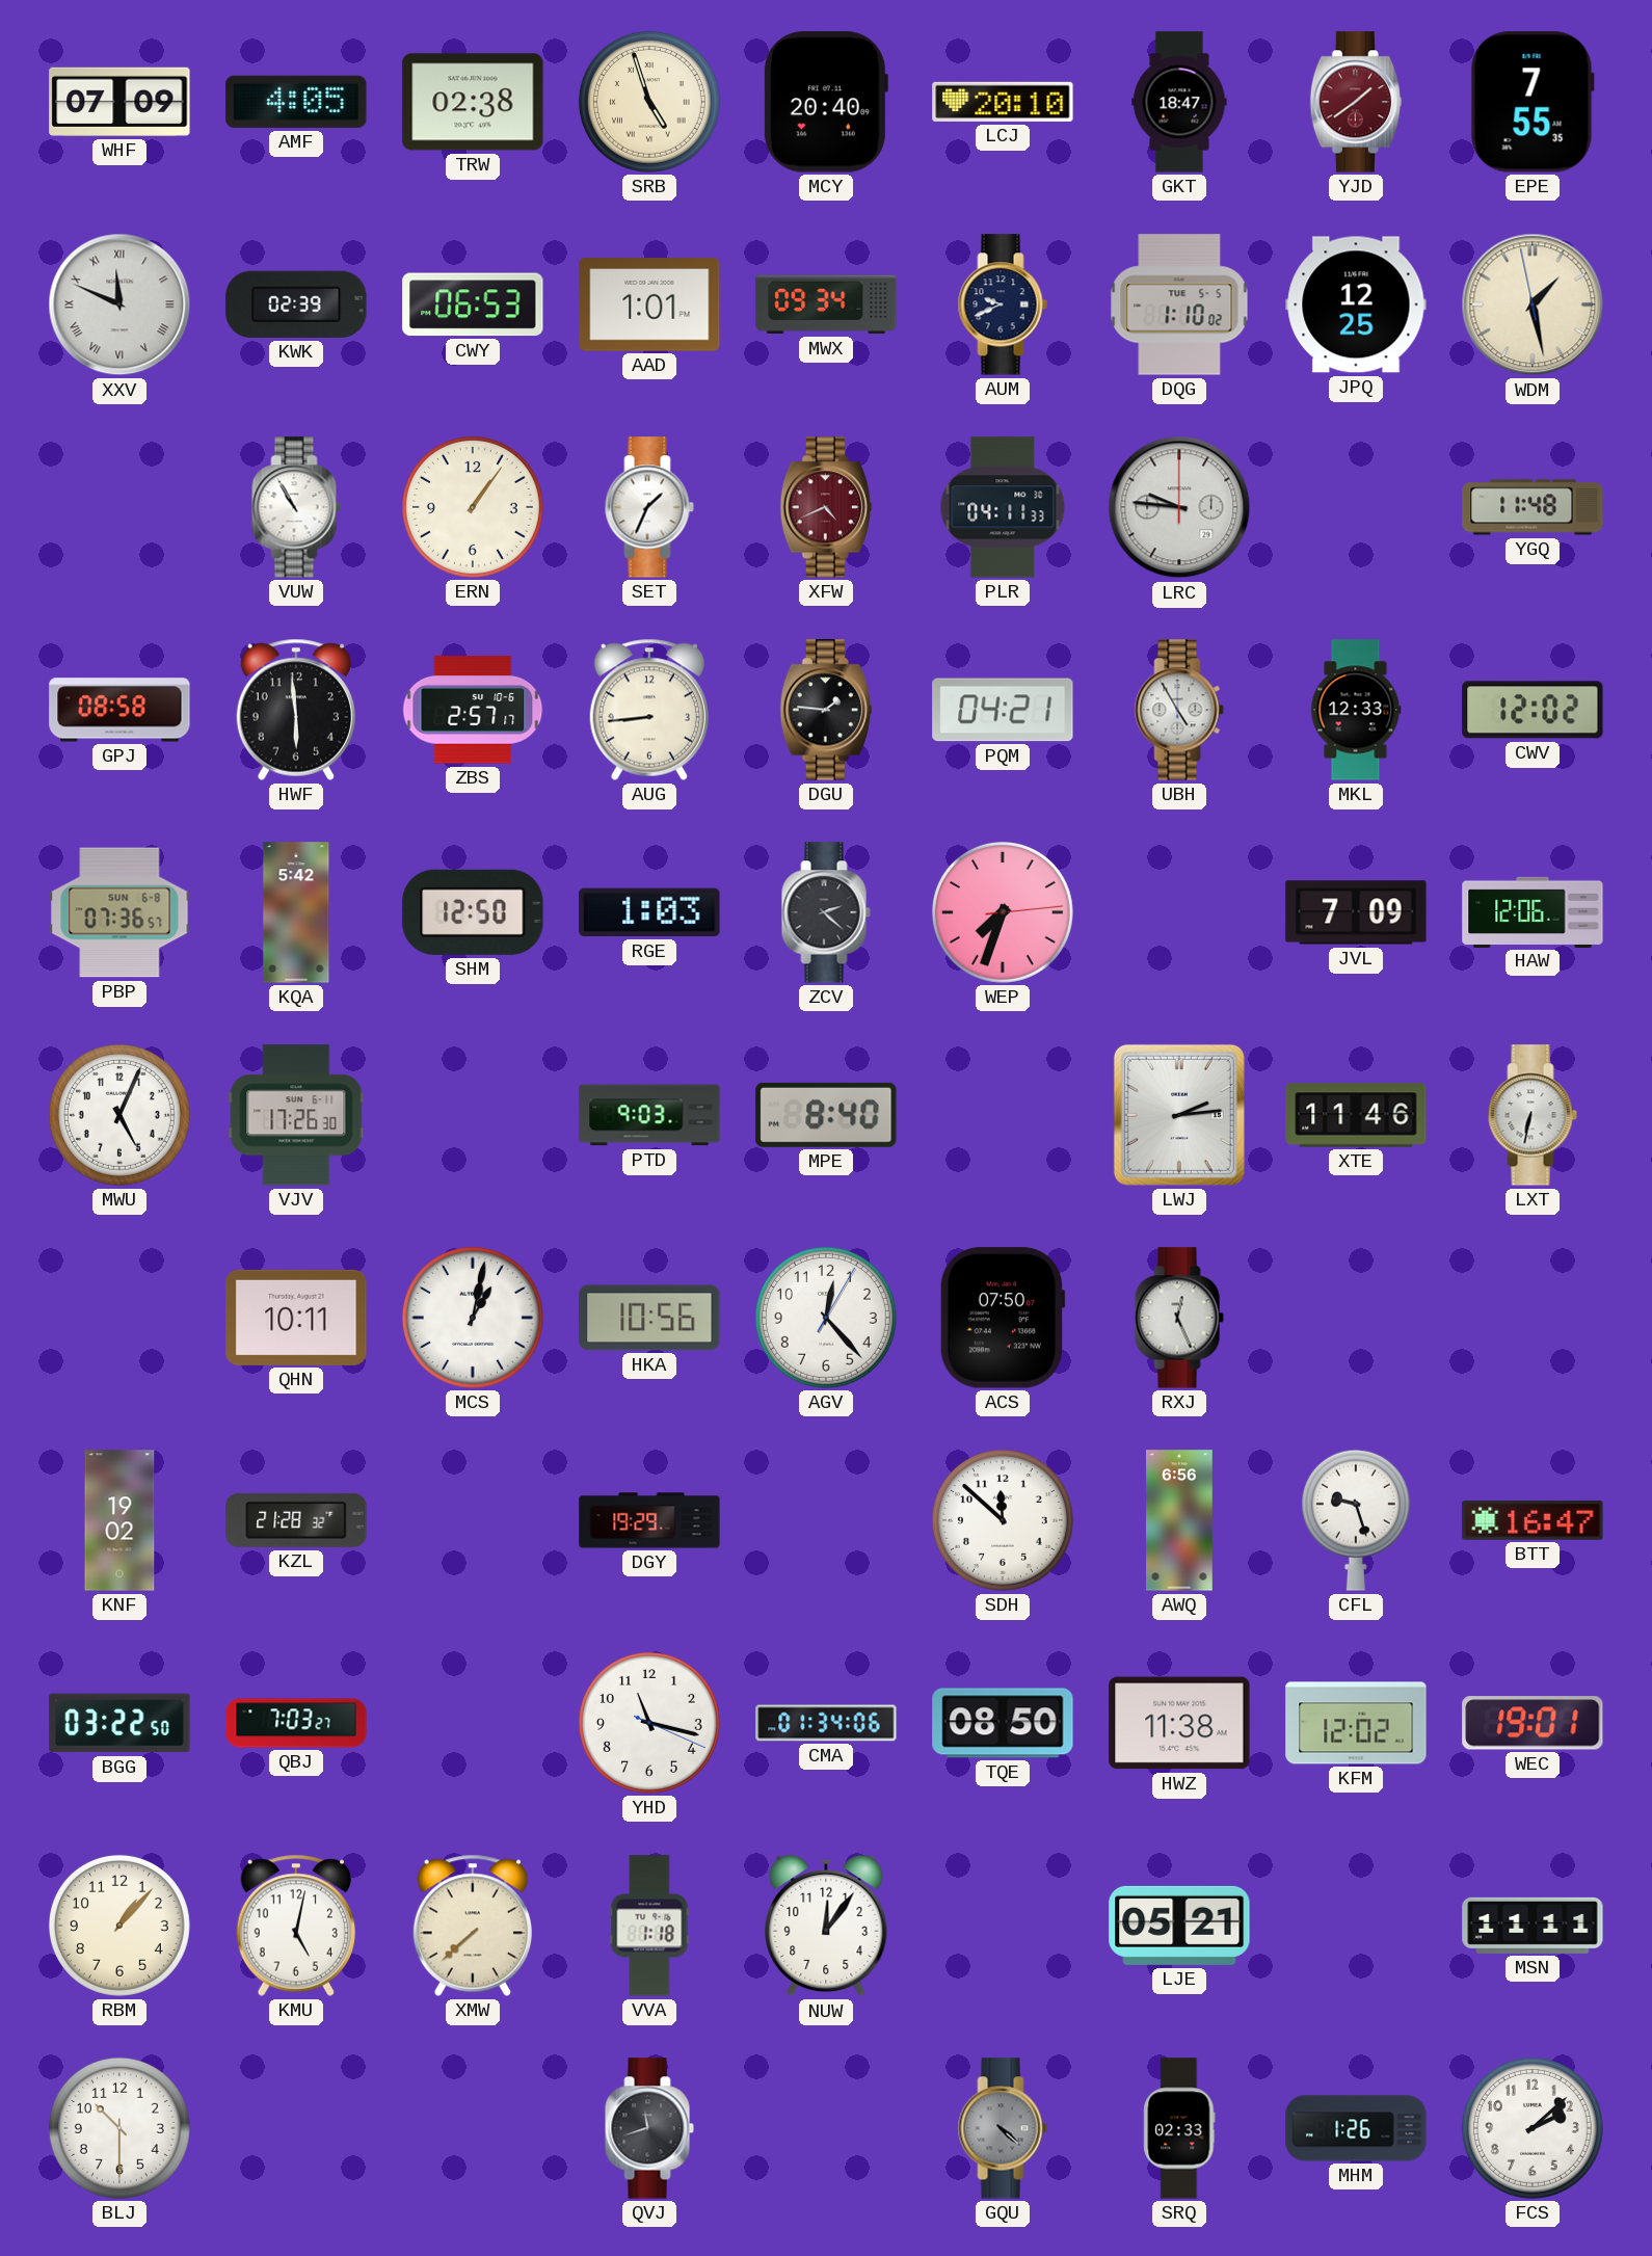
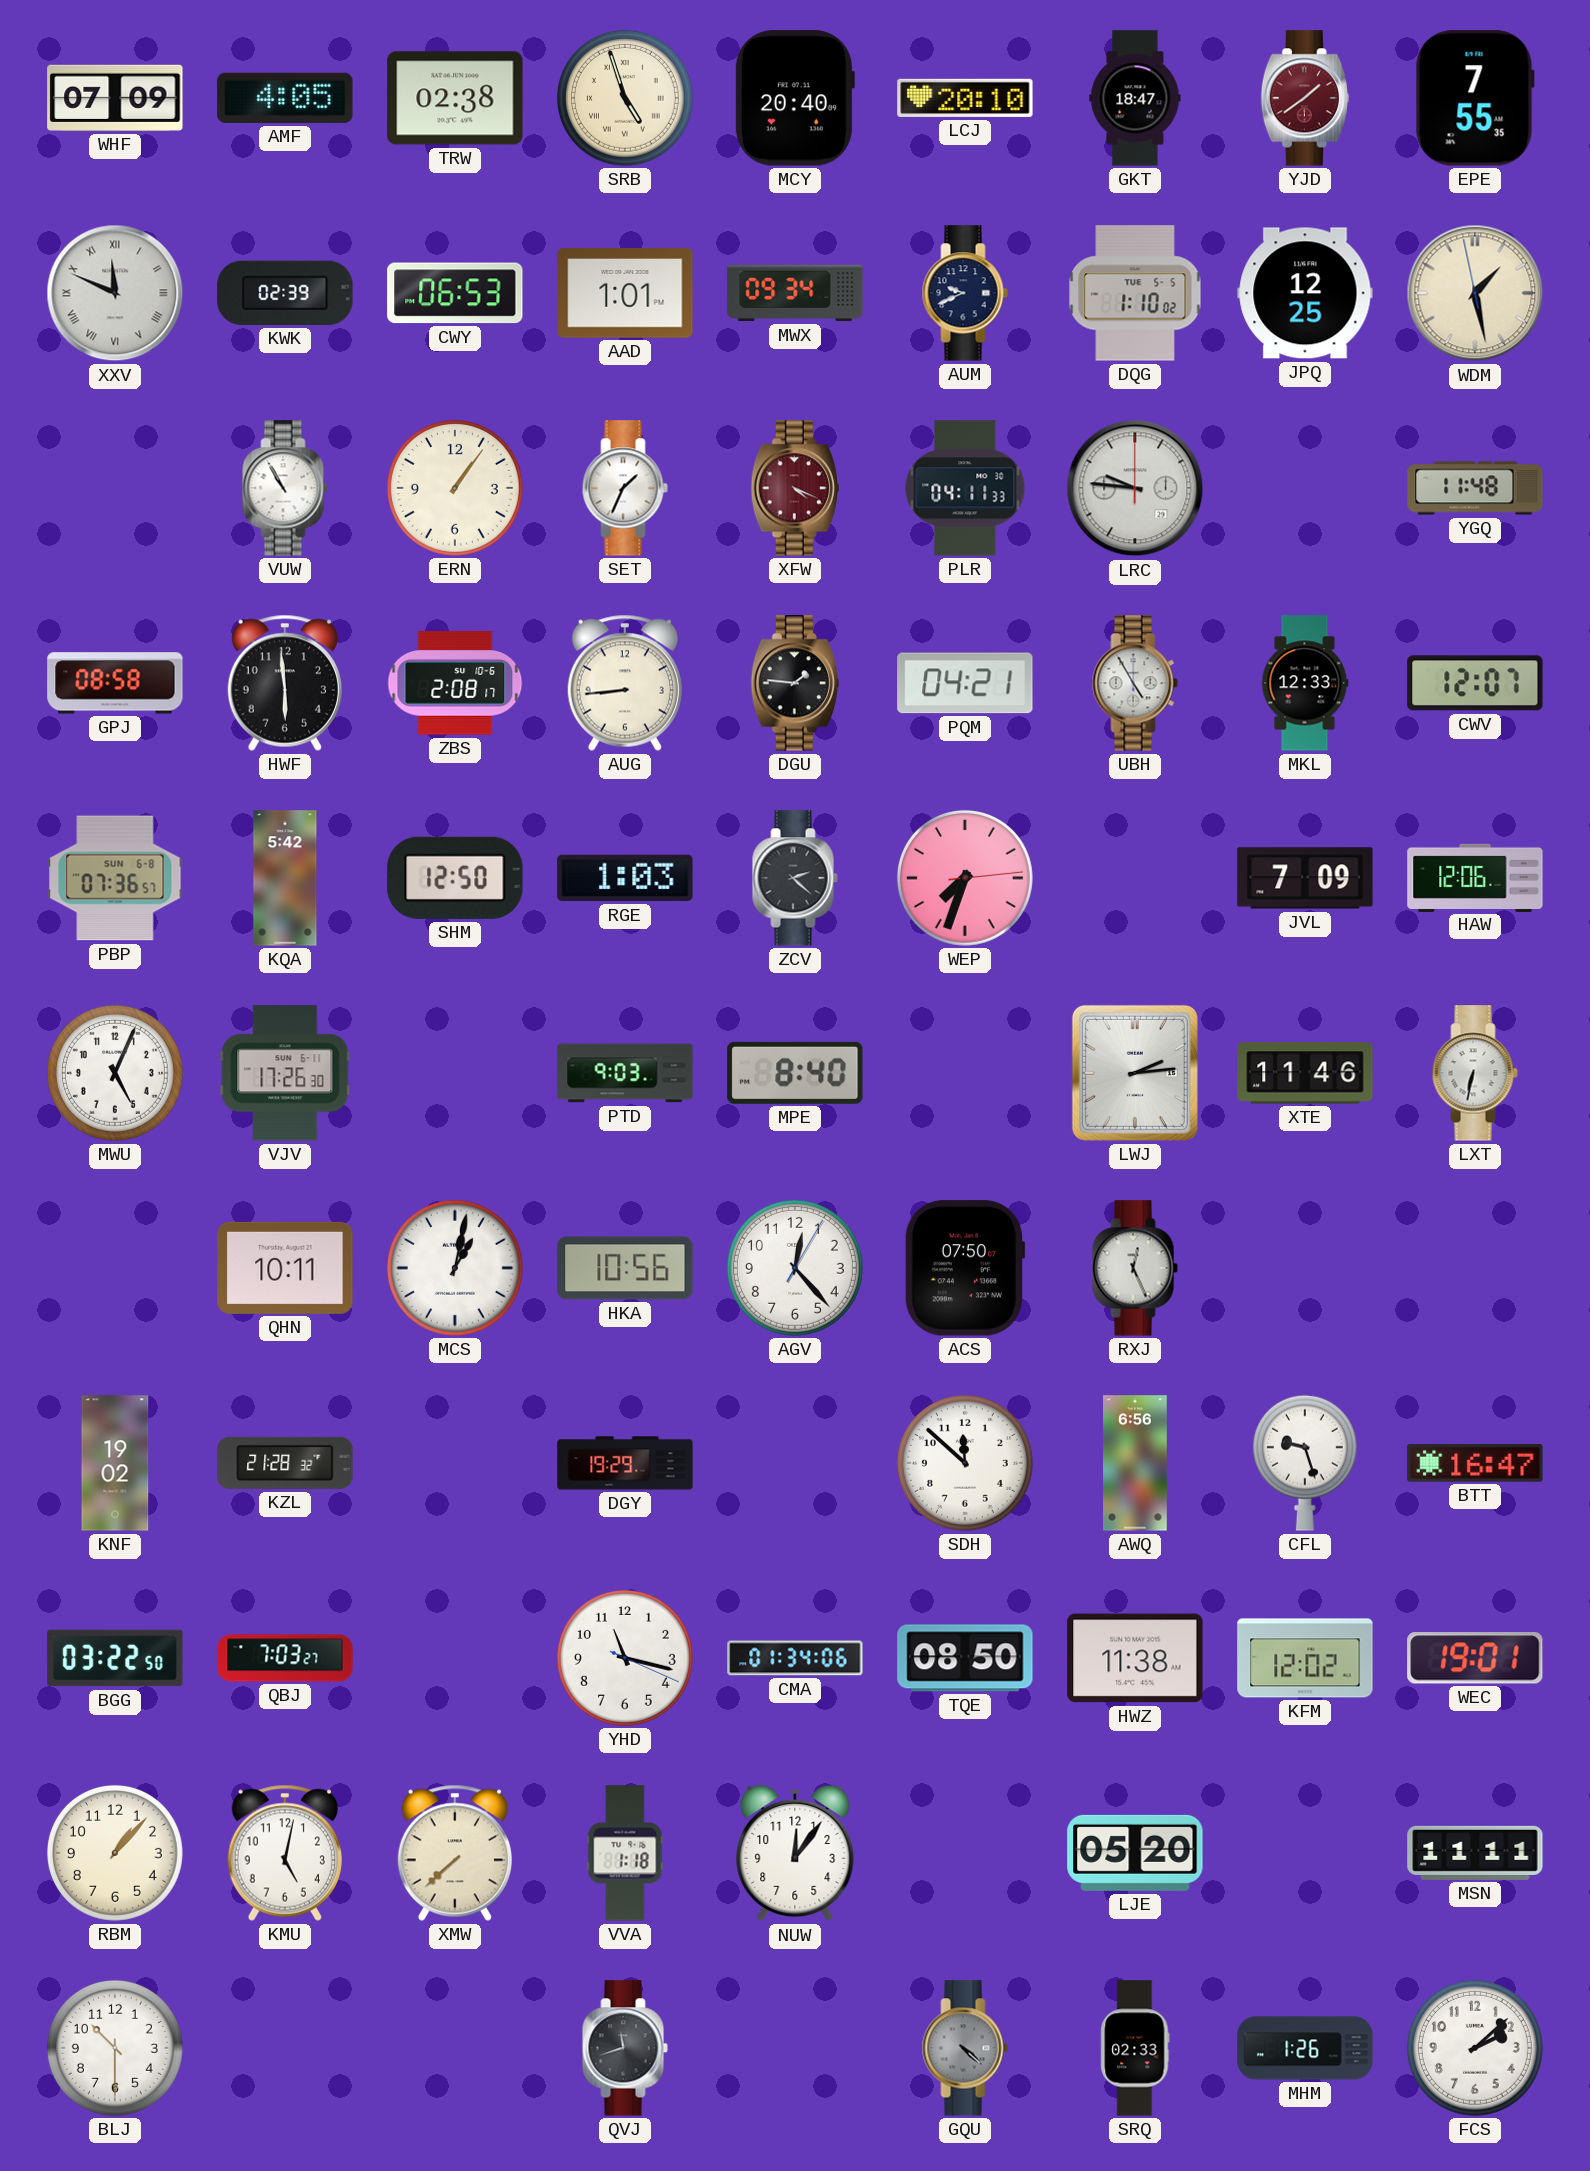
XFW: 4:41 -> 4:19
ZBS: 2:57 -> 2:08
CWV: 12:02 -> 12:07
LJE: 05:21 -> 05:20
